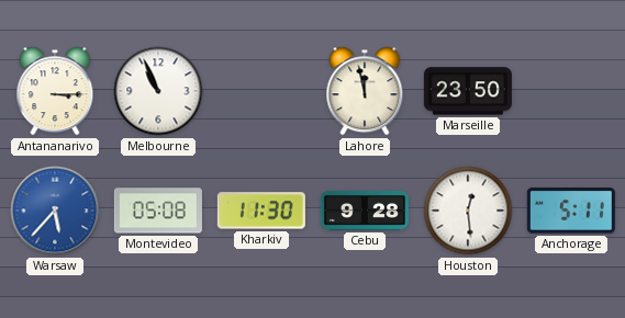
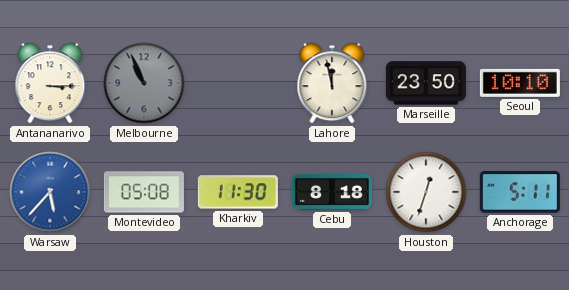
Melbourne dial: white -> grey
Seoul: none -> 10:10
Cebu: 9:28 -> 8:18
Houston: 12:29 -> 12:33
